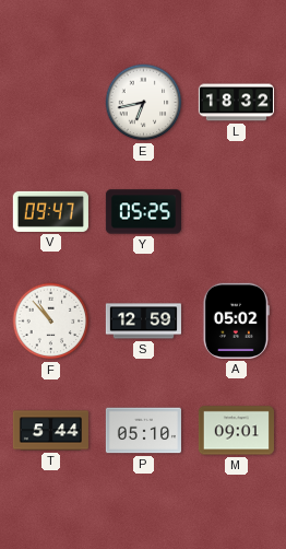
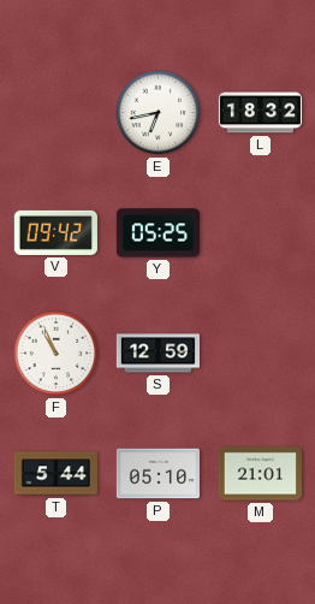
V: 09:47 -> 09:42
F: 10:53 -> 10:56
A: 05:02 -> none
M: 09:01 -> 21:01
